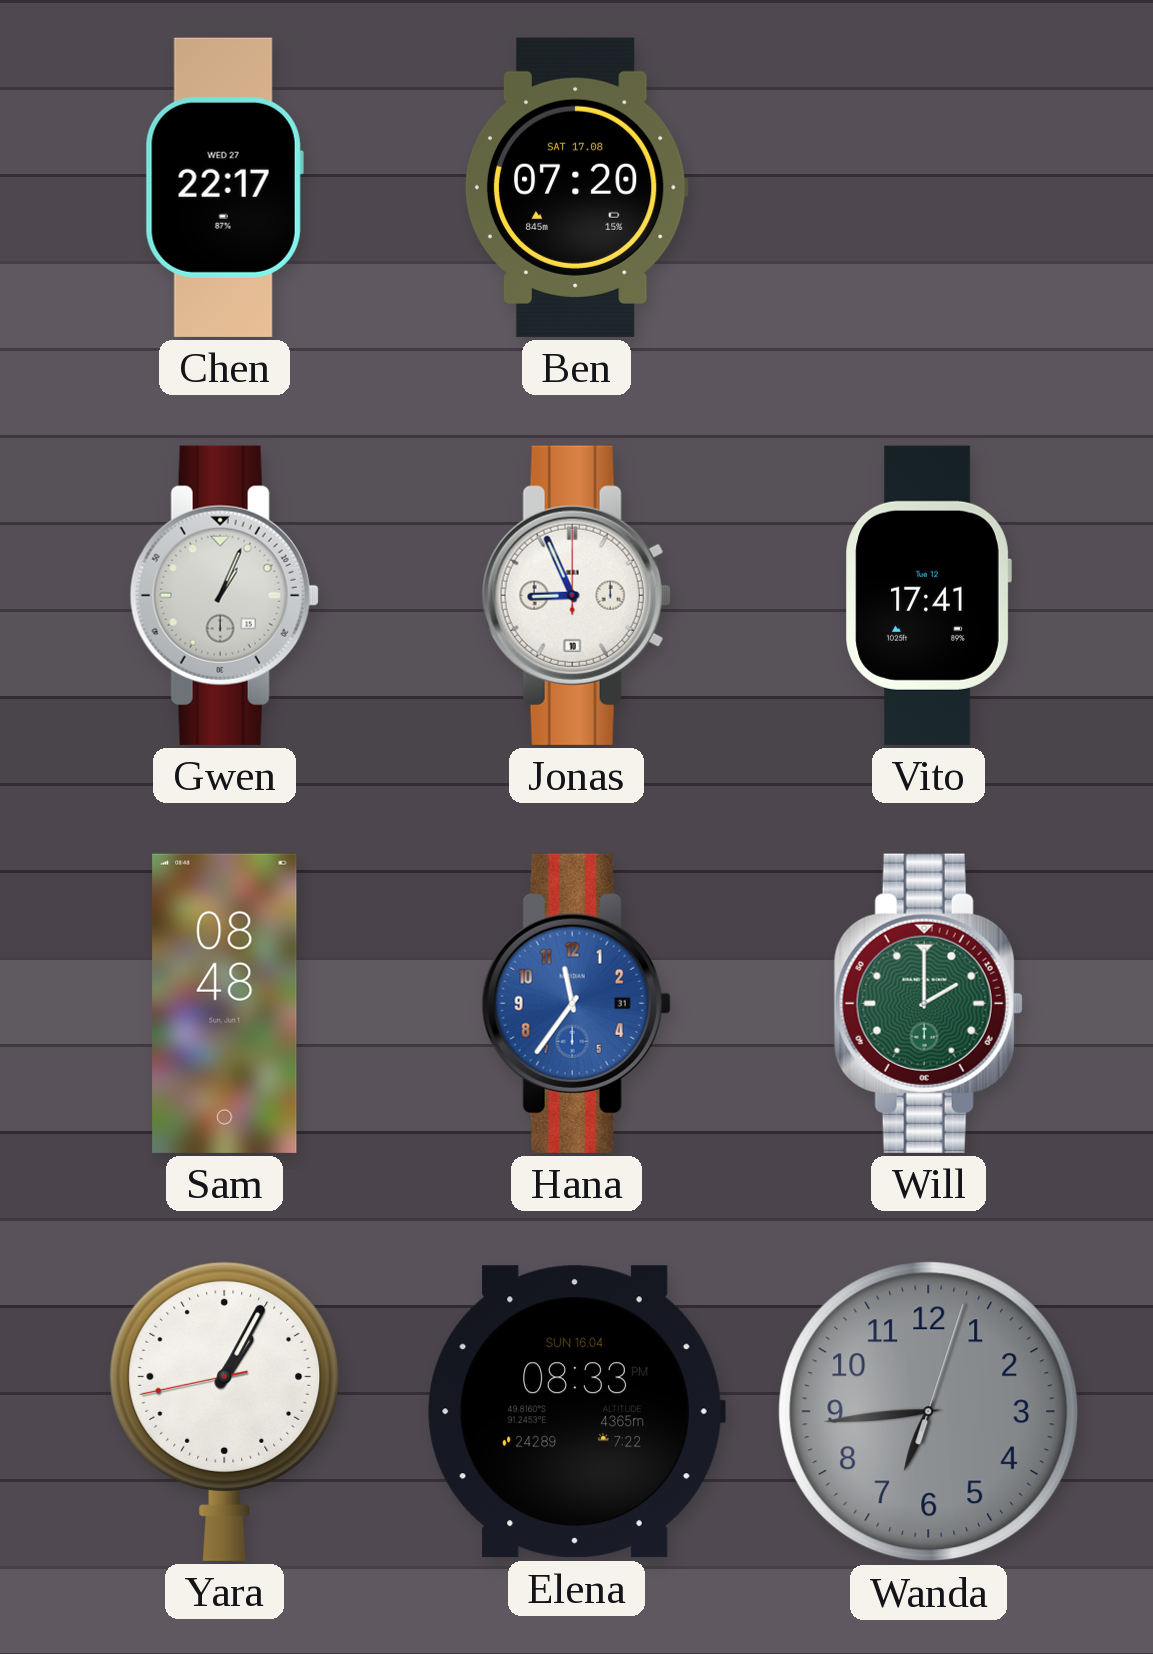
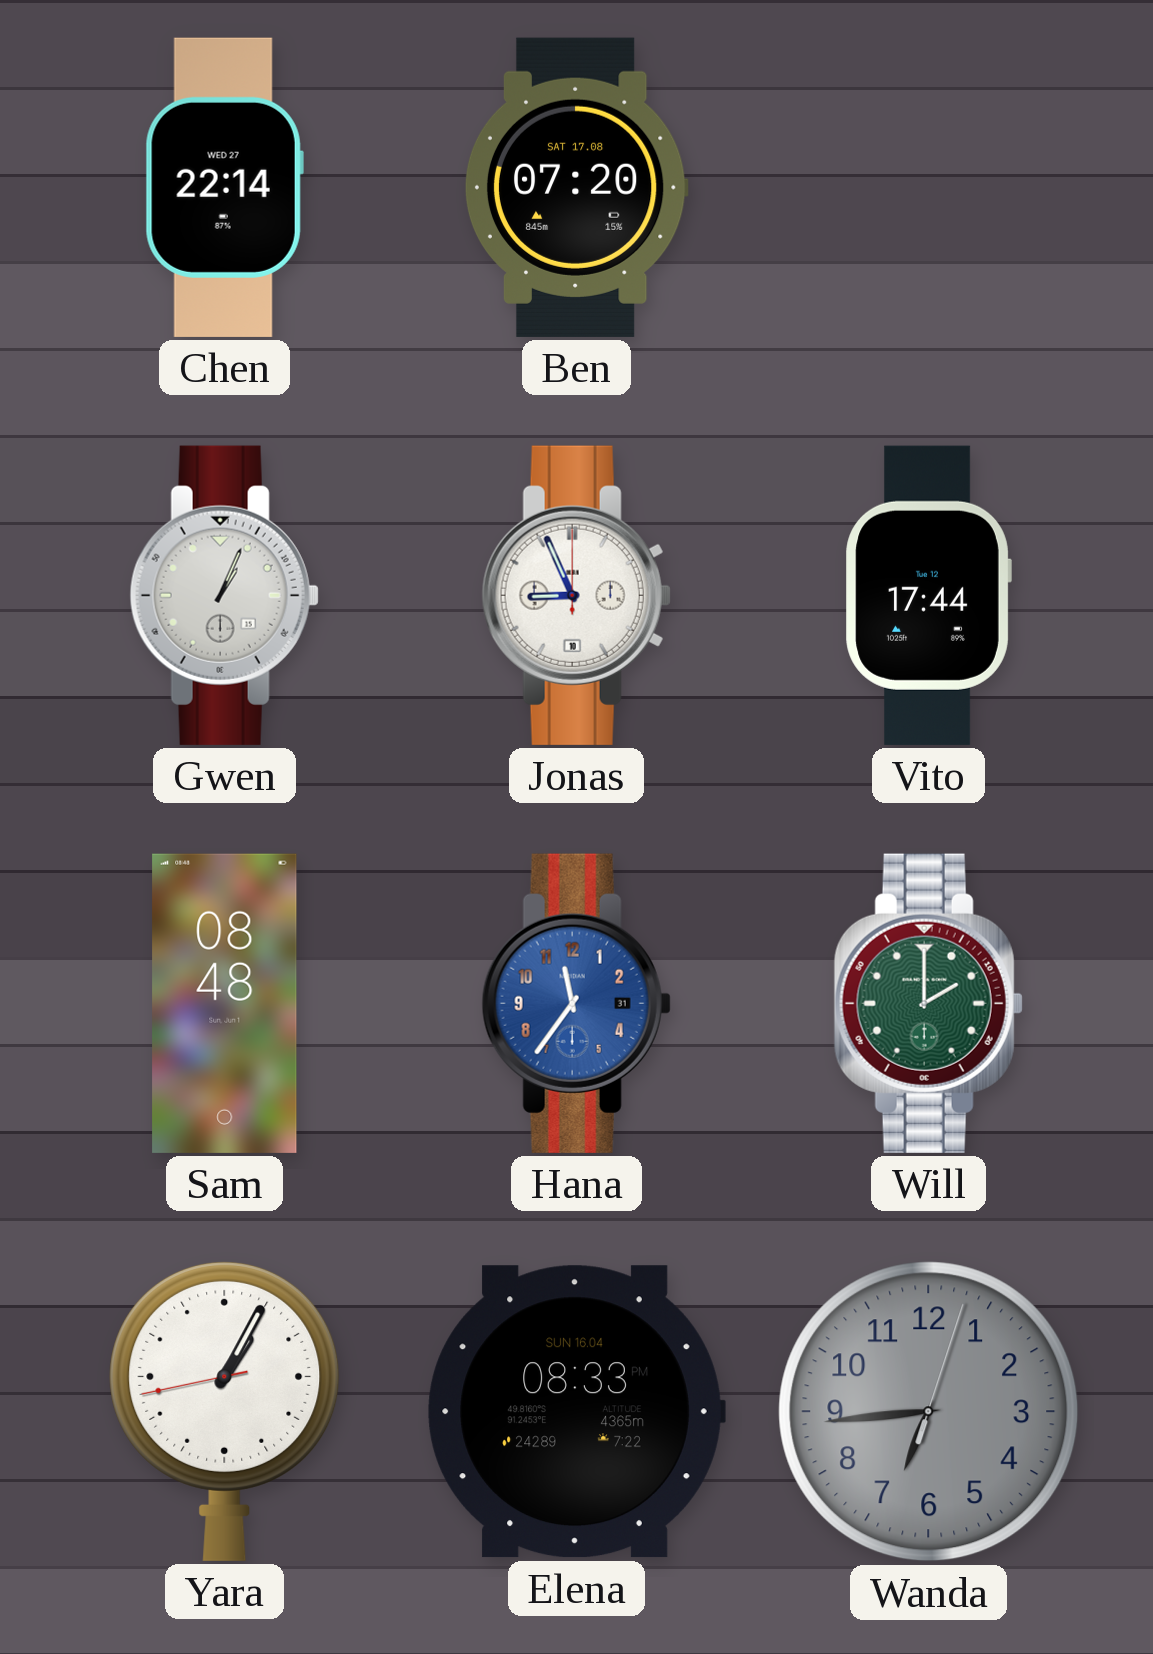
Chen: 22:17 -> 22:14
Vito: 17:41 -> 17:44
